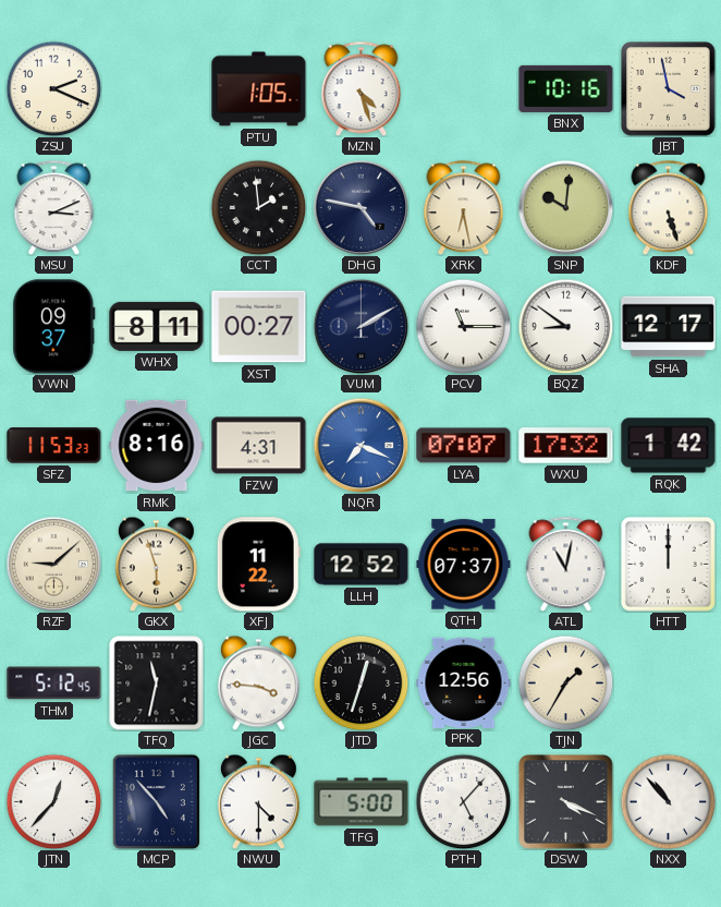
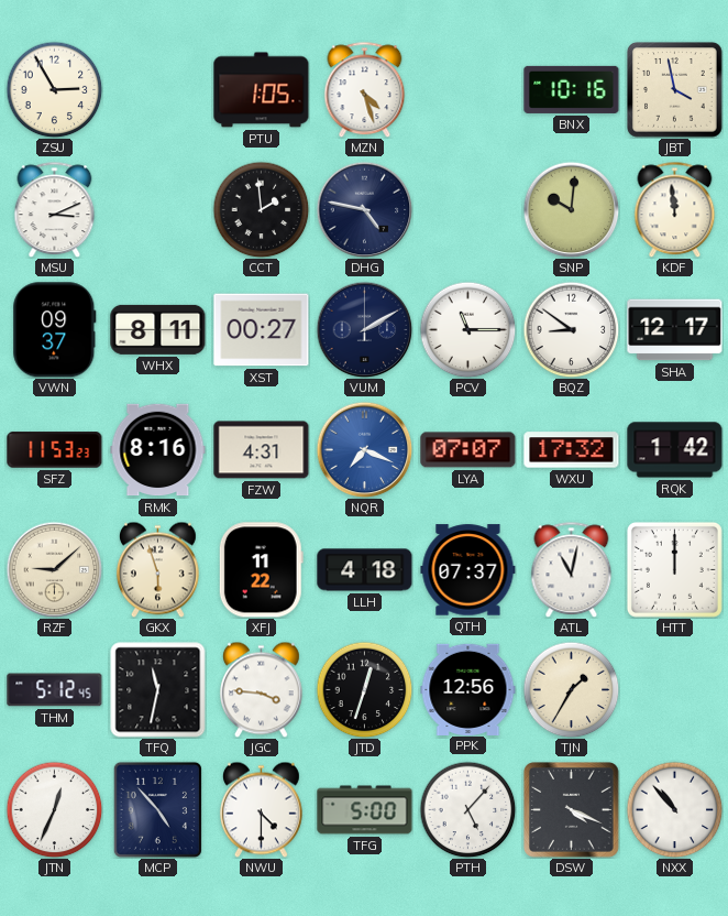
ZSU: 2:19 -> 2:55
XRK: 6:28 -> none
KDF: 5:27 -> 11:59
LLH: 12:52 -> 4:18
JTN: 12:37 -> 12:34
